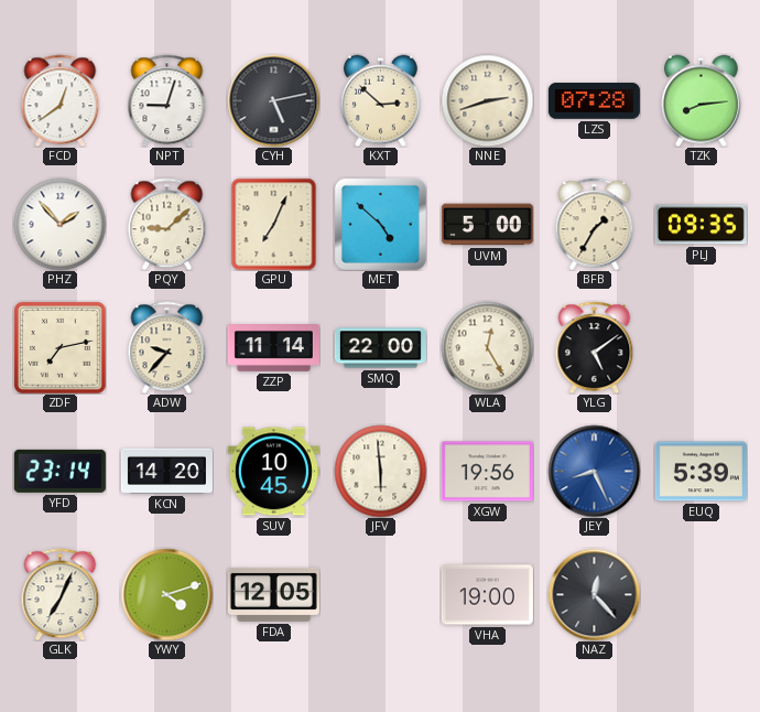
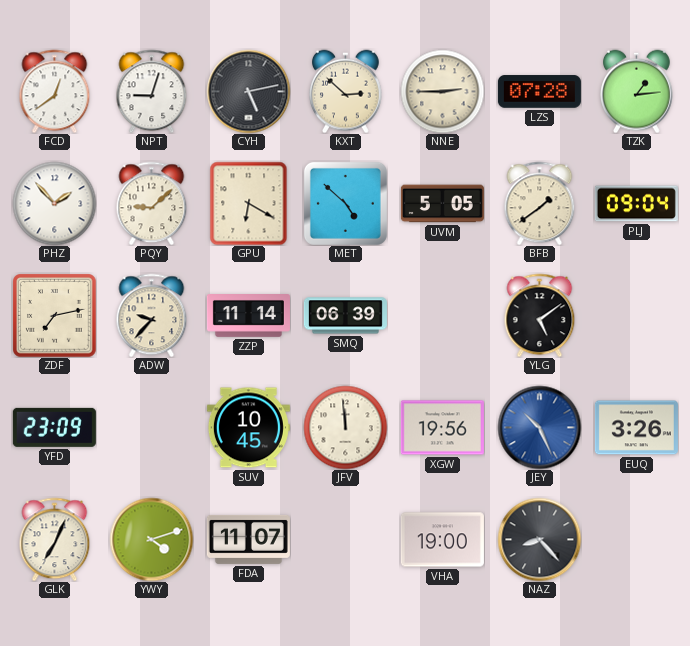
NNE: 2:42 -> 2:45
TZK: 8:14 -> 1:14
GPU: 7:04 -> 6:20
UVM: 5:00 -> 5:05
BFB: 1:35 -> 1:39
PLJ: 09:35 -> 09:04
SMQ: 22:00 -> 06:39
WLA: 12:25 -> none
YFD: 23:14 -> 23:09
KCN: 14:20 -> none
JFV: 5:59 -> 11:59
JEY: 8:26 -> 10:26
EUQ: 5:39 -> 3:26
FDA: 12:05 -> 11:07
NAZ: 12:23 -> 8:23
